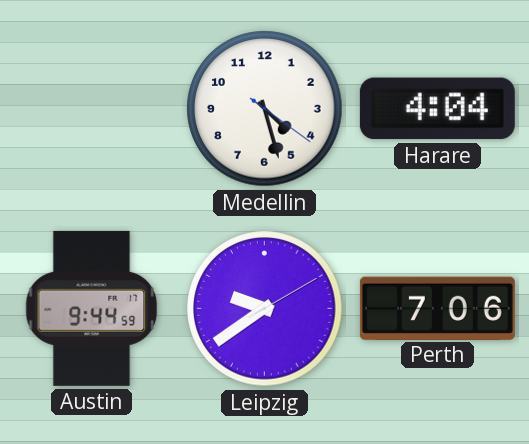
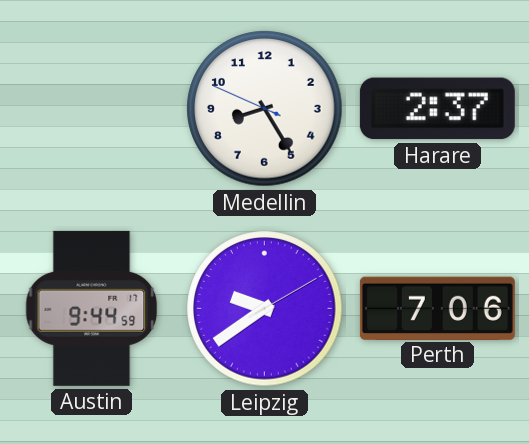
Medellin: 4:27 -> 8:24
Harare: 4:04 -> 2:37
